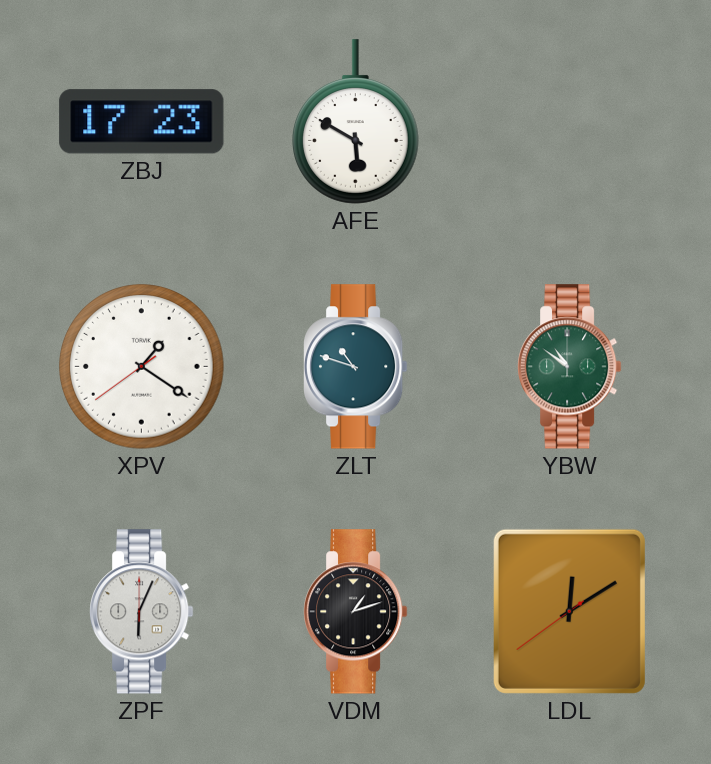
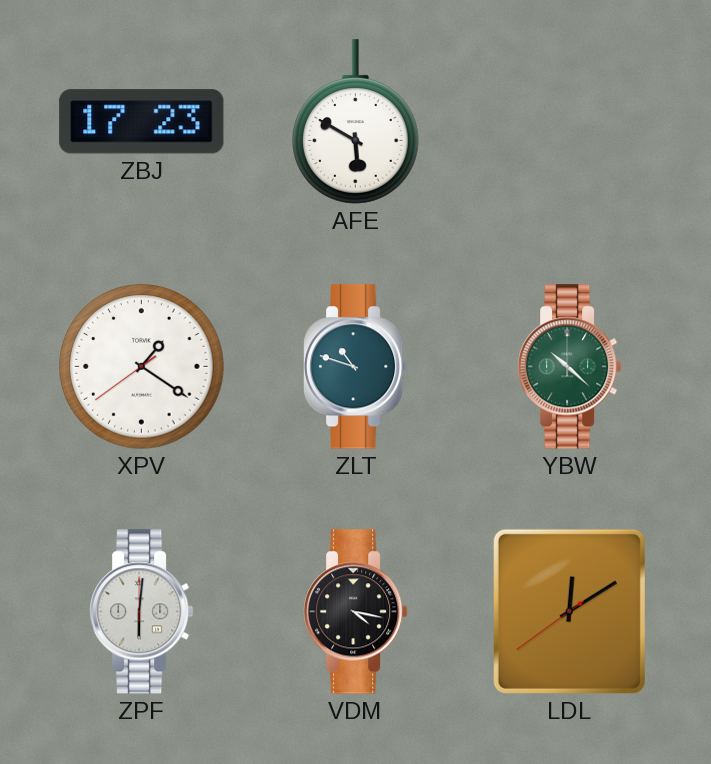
YBW: 10:51 -> 10:22
ZPF: 6:04 -> 6:01
VDM: 1:12 -> 4:17
